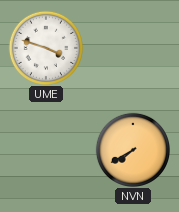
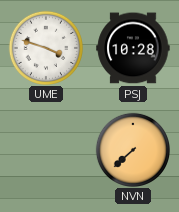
PSJ: none -> 10:28
NVN: 7:40 -> 7:38
